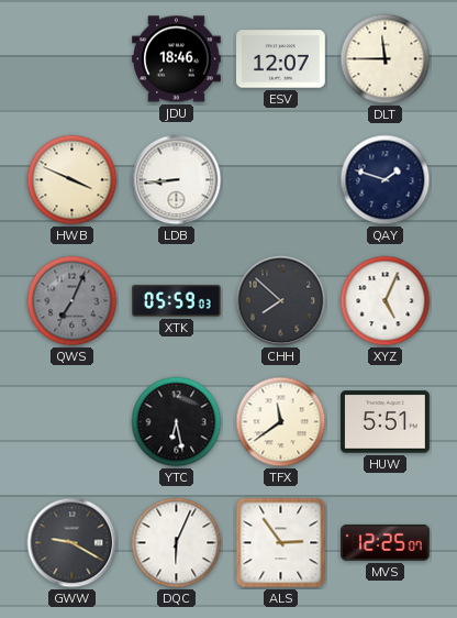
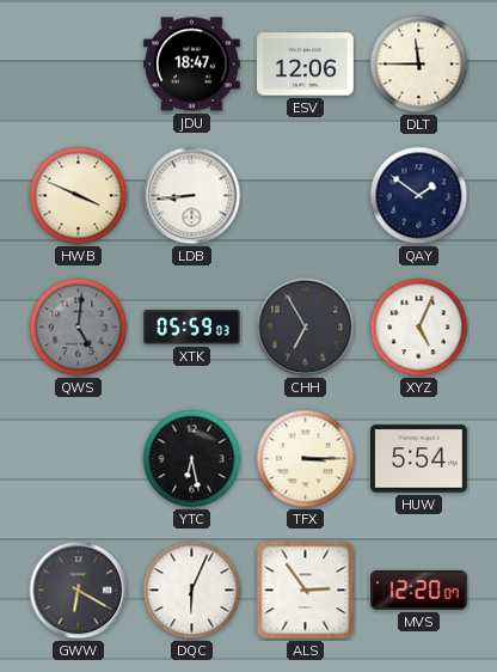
JDU: 18:46 -> 18:47
ESV: 12:07 -> 12:06
QAY: 1:48 -> 1:51
QWS: 7:04 -> 5:01
CHH: 7:52 -> 6:55
TFX: 11:39 -> 3:15
HUW: 5:51 -> 5:54
GWW: 9:20 -> 6:20
MVS: 12:25 -> 12:20
